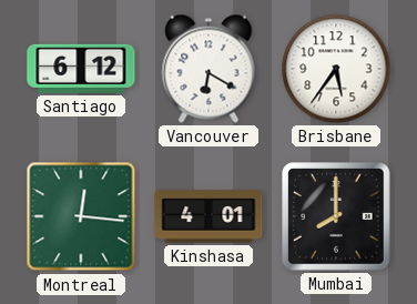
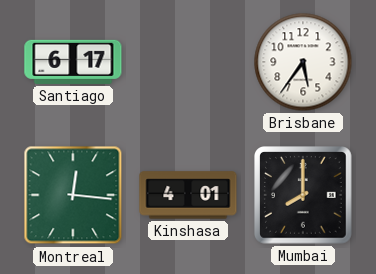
Santiago: 6:12 -> 6:17
Vancouver: 6:20 -> none
